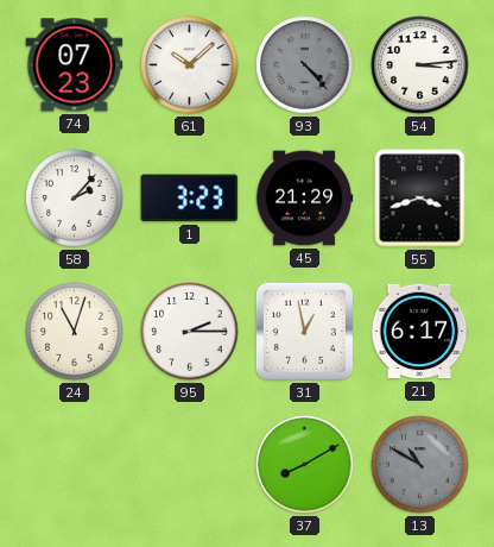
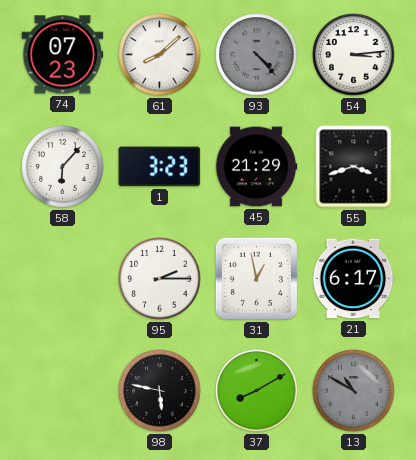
61: 10:08 -> 8:08
58: 2:07 -> 6:07
24: 11:03 -> none
98: none -> 5:47
